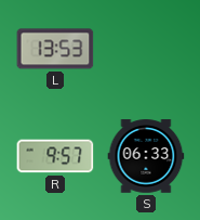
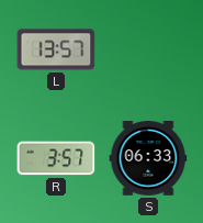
L: 13:53 -> 13:57
R: 9:57 -> 3:57
